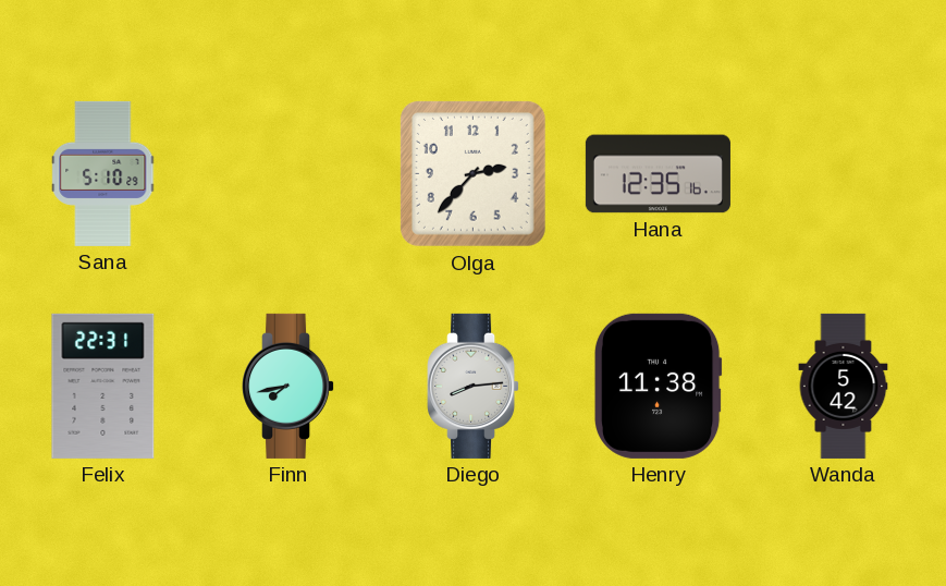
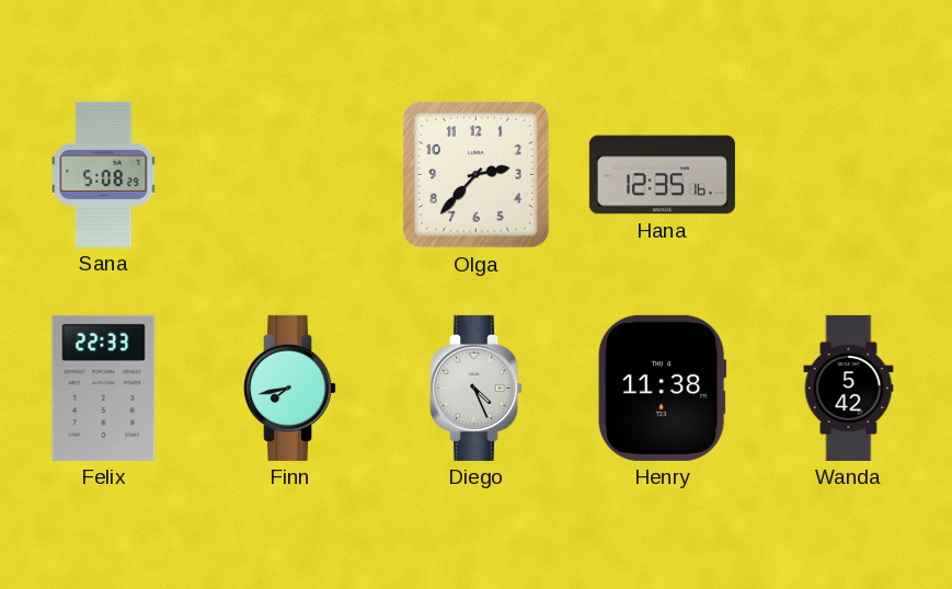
Sana: 5:10 -> 5:08
Felix: 22:31 -> 22:33
Diego: 8:14 -> 4:26
